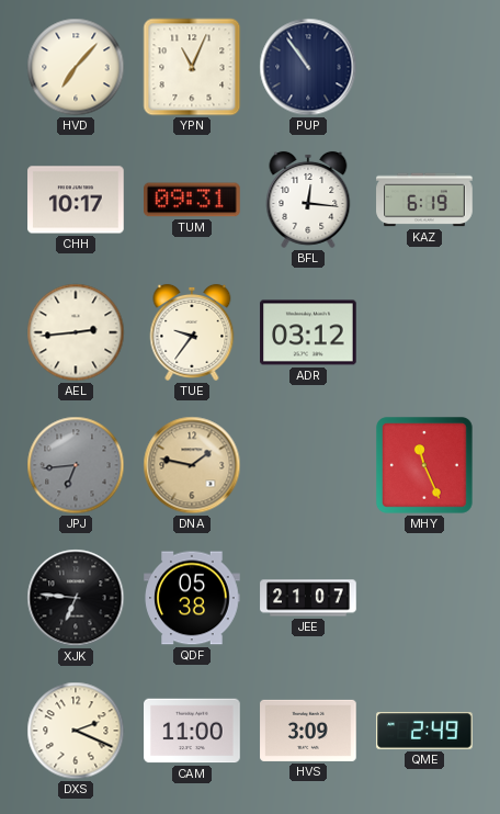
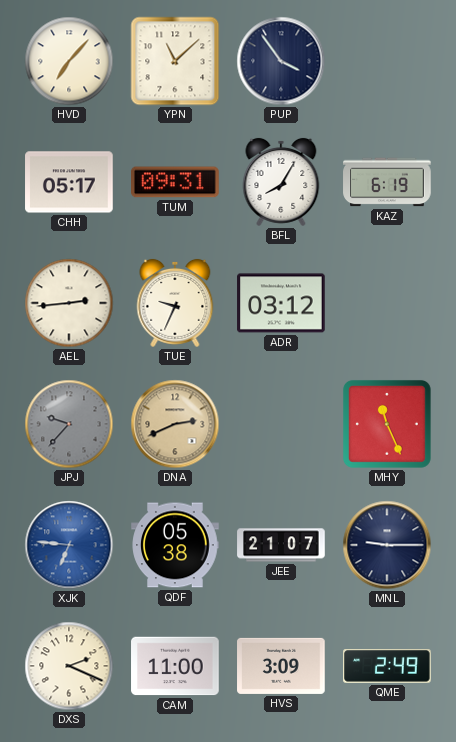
YPN: 11:04 -> 11:08
PUP: 10:54 -> 3:54
CHH: 10:17 -> 05:17
BFL: 12:16 -> 8:05
TUE: 9:36 -> 9:34
JPJ: 6:44 -> 9:37
DNA: 1:47 -> 2:41
XJK dial: black -> blue
MNL: none -> 9:15
